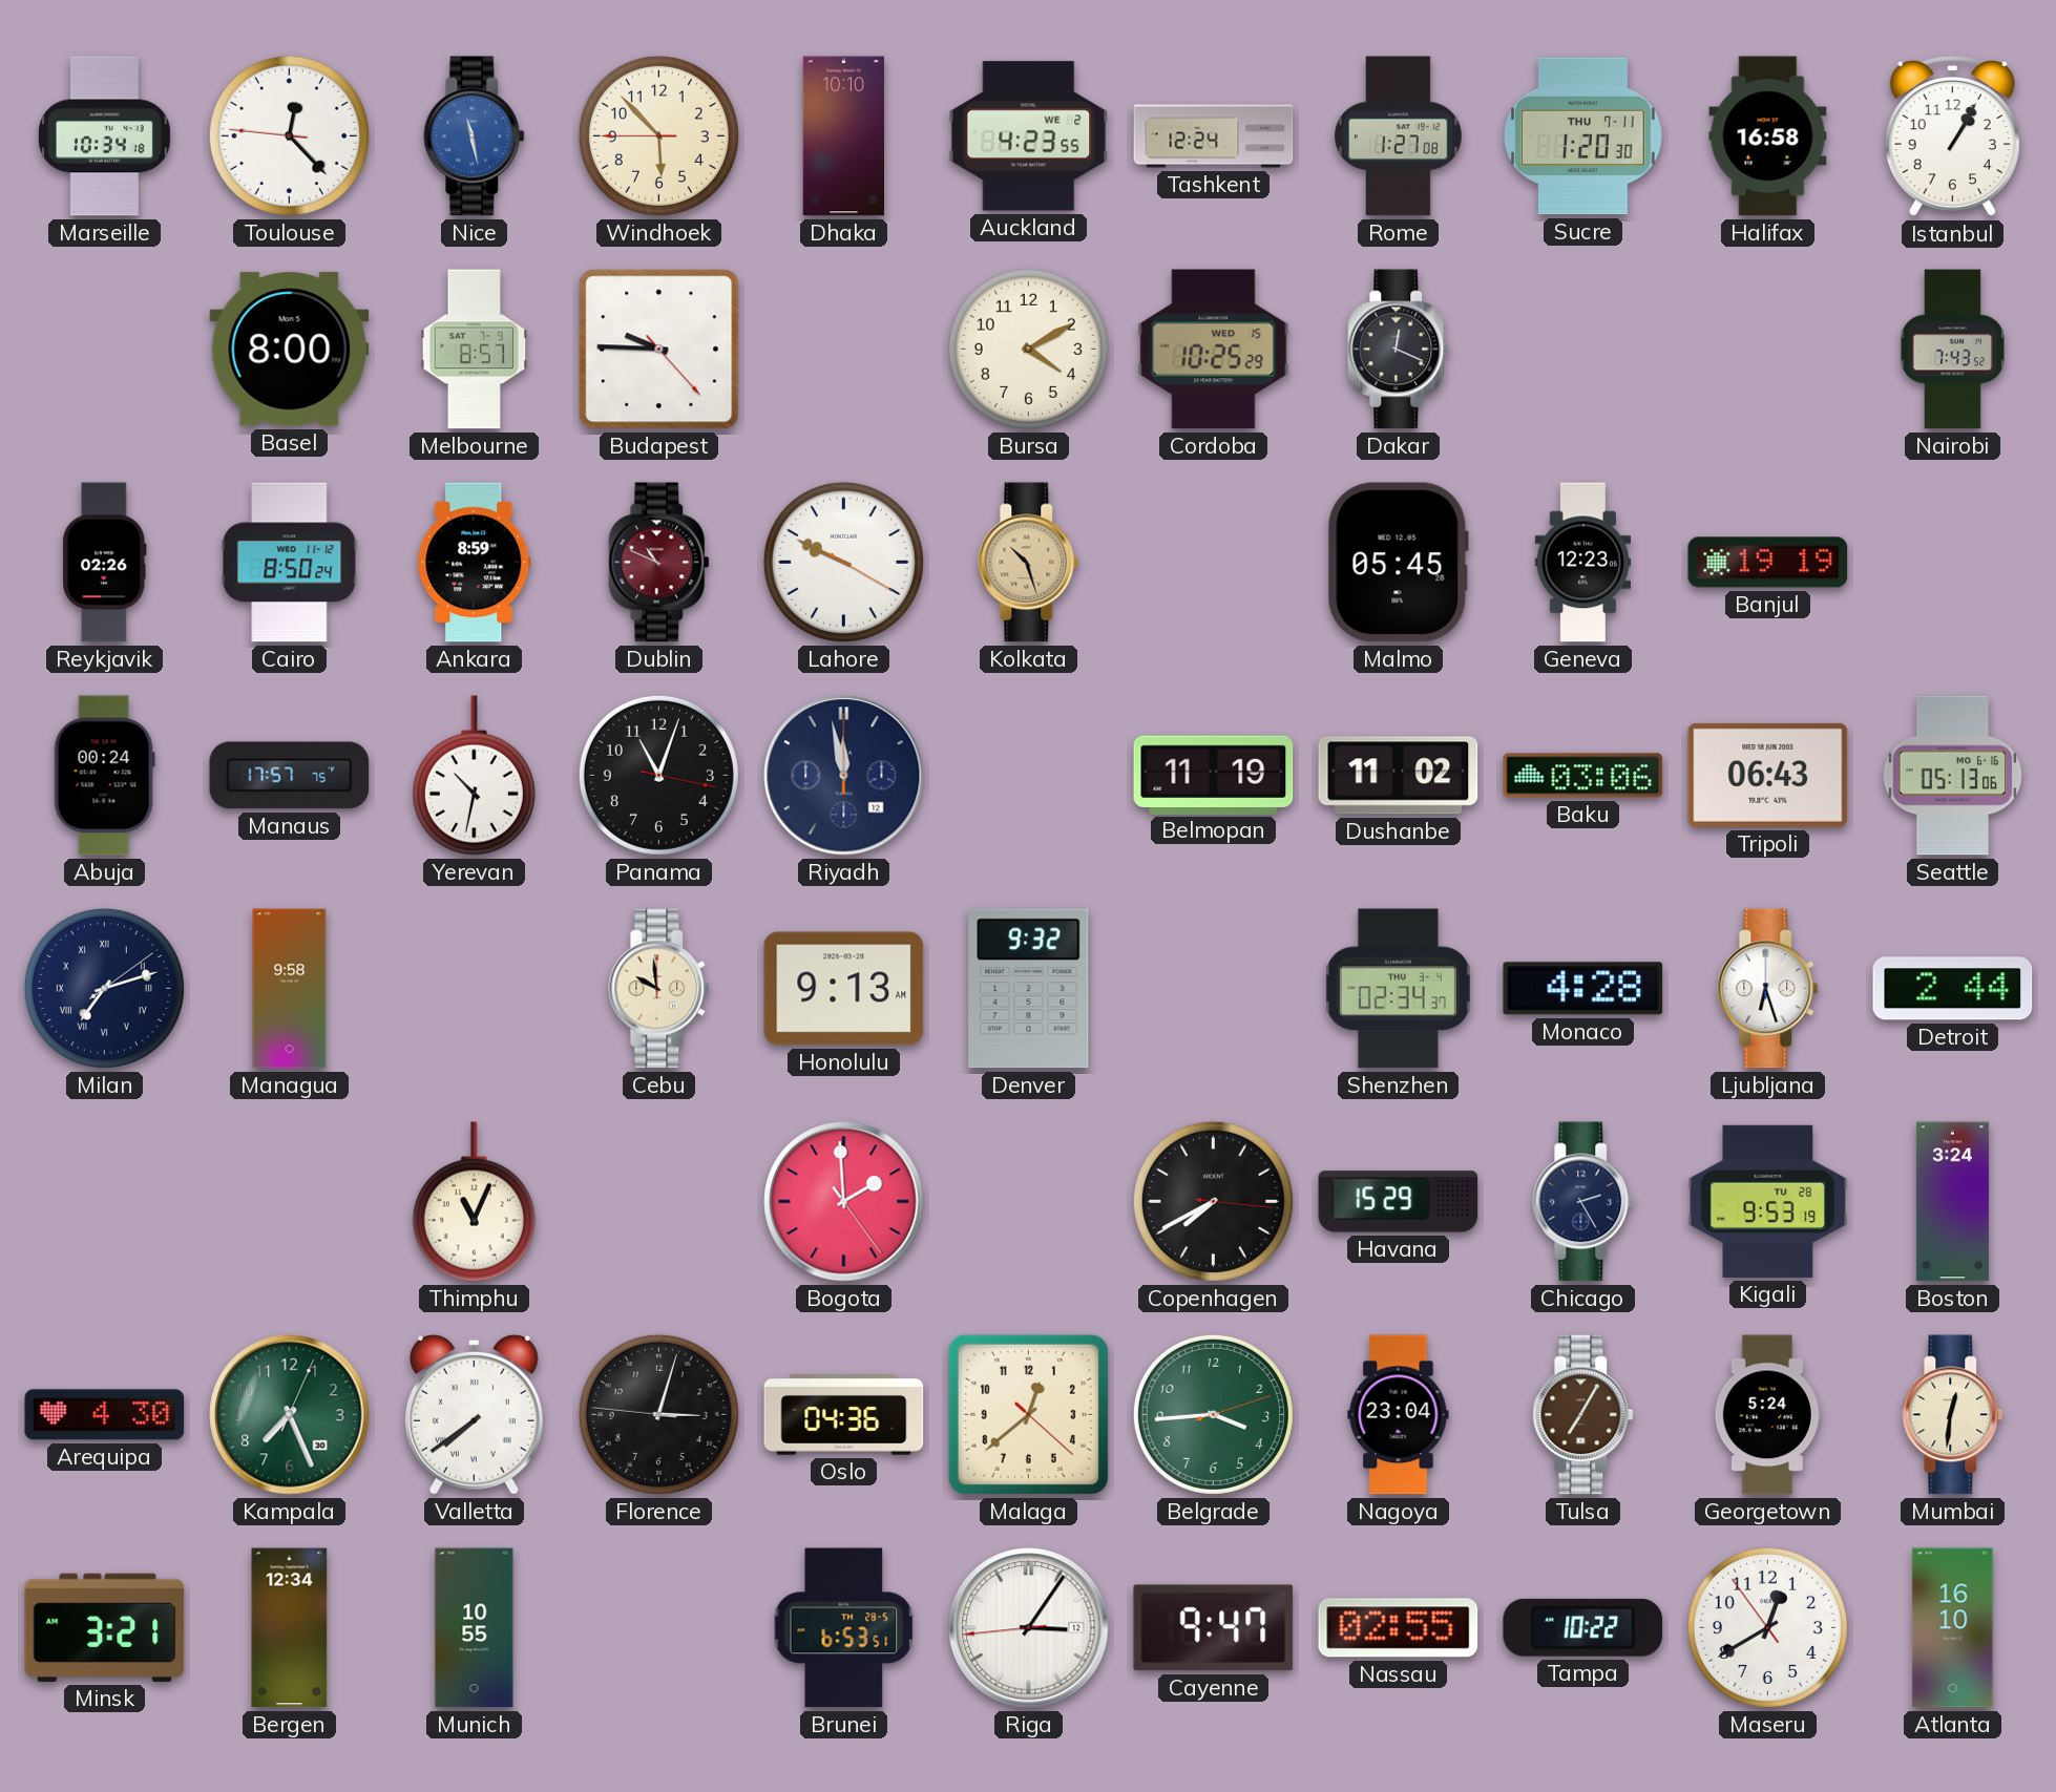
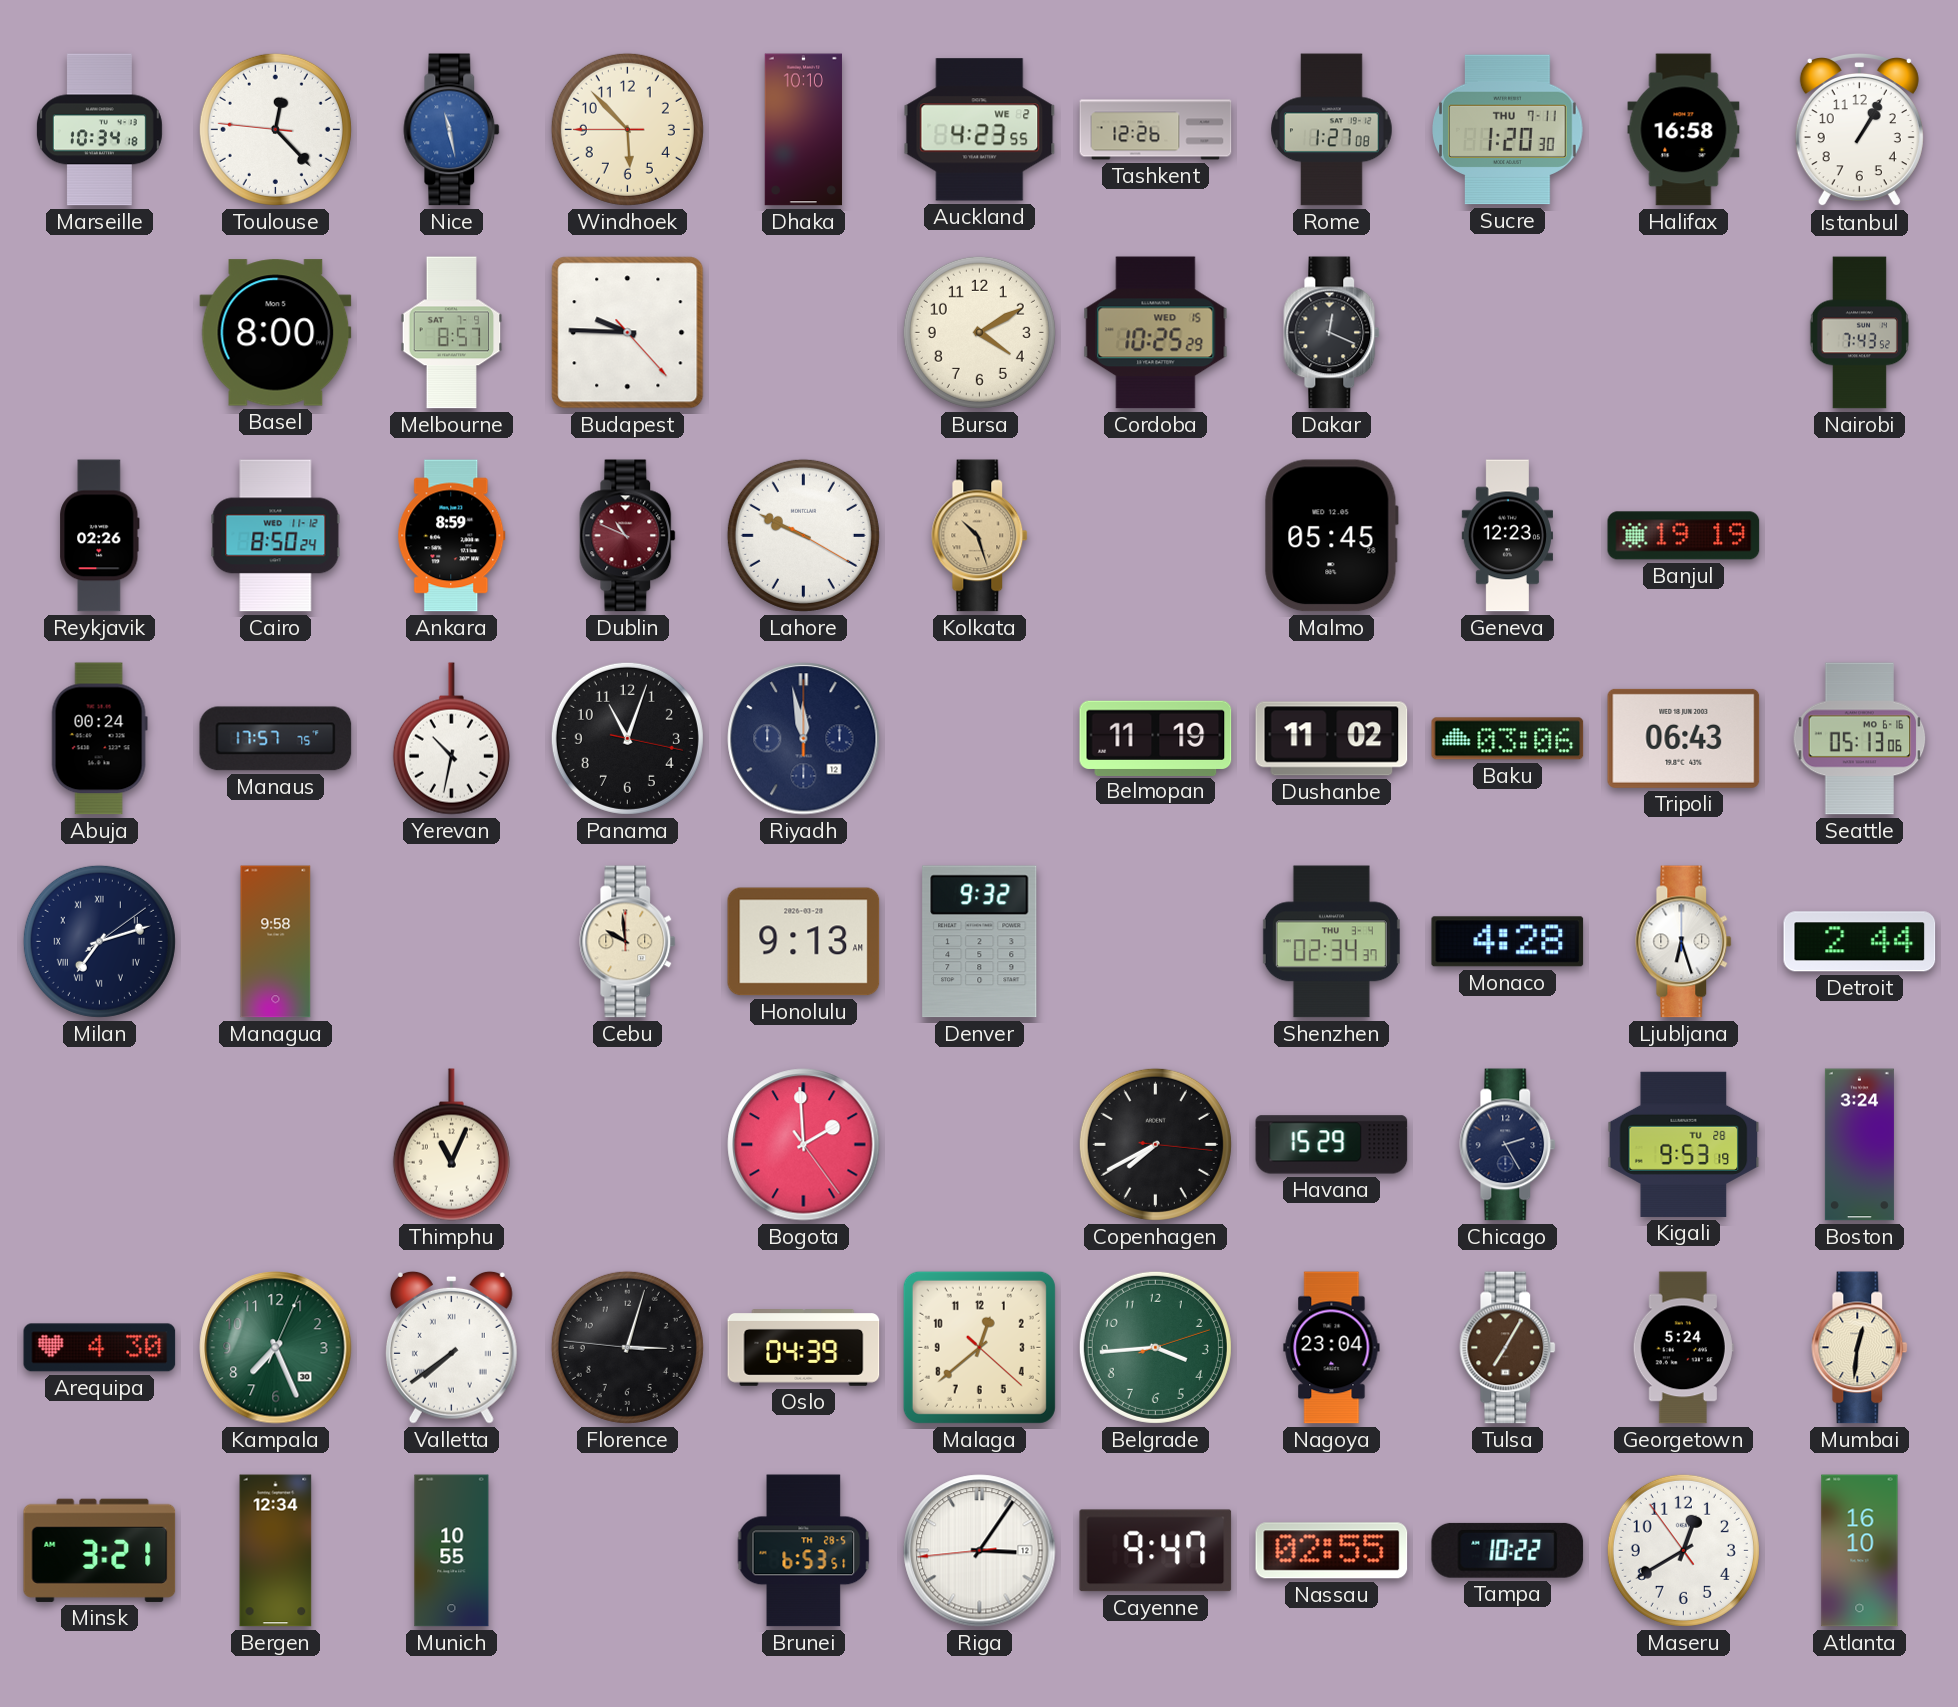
Tashkent: 12:24 -> 12:26
Oslo: 04:36 -> 04:39
